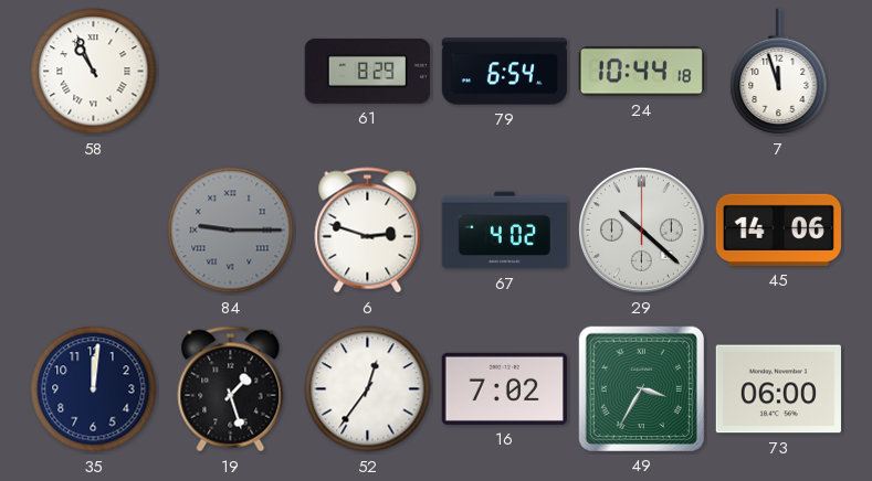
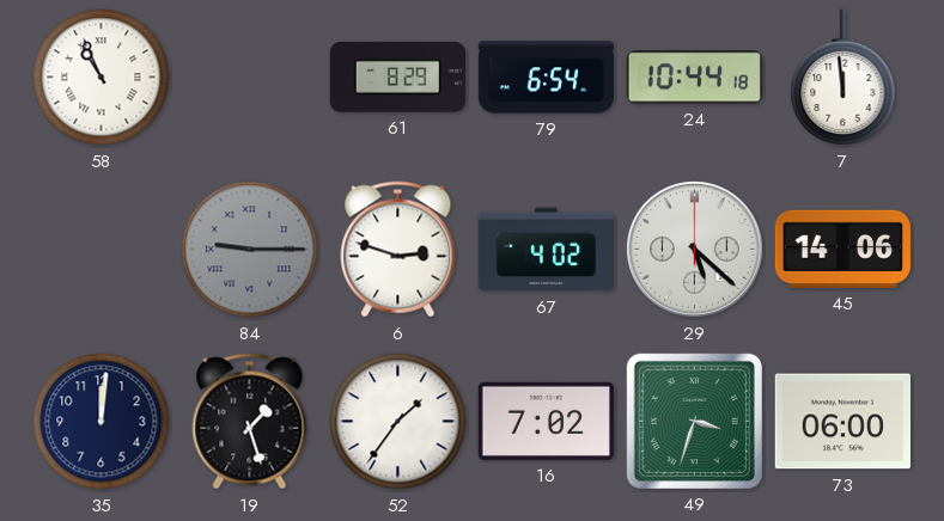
7: 11:57 -> 11:59
29: 10:22 -> 5:22
52: 12:36 -> 1:36
49: 3:35 -> 3:33
